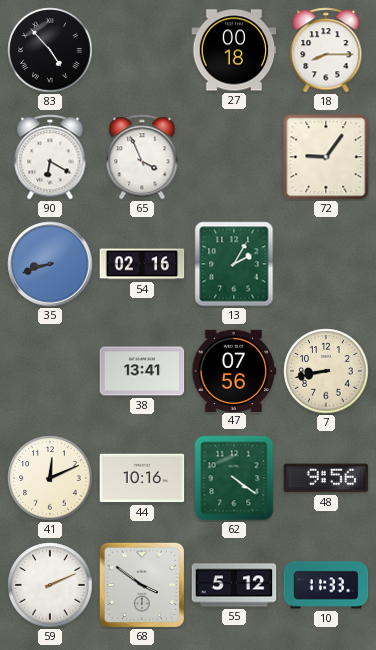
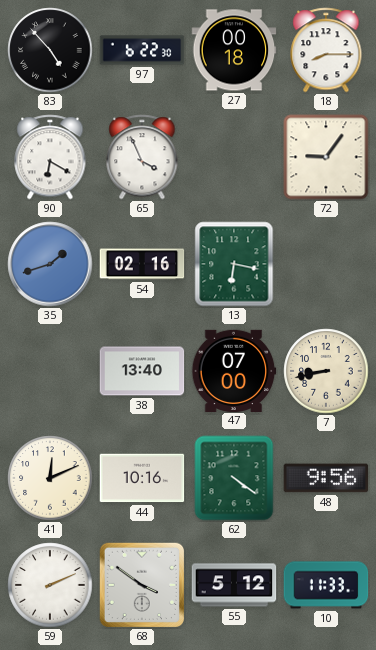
97: none -> 6:22
35: 8:42 -> 1:42
13: 2:05 -> 6:17
38: 13:41 -> 13:40
47: 07:56 -> 07:00
